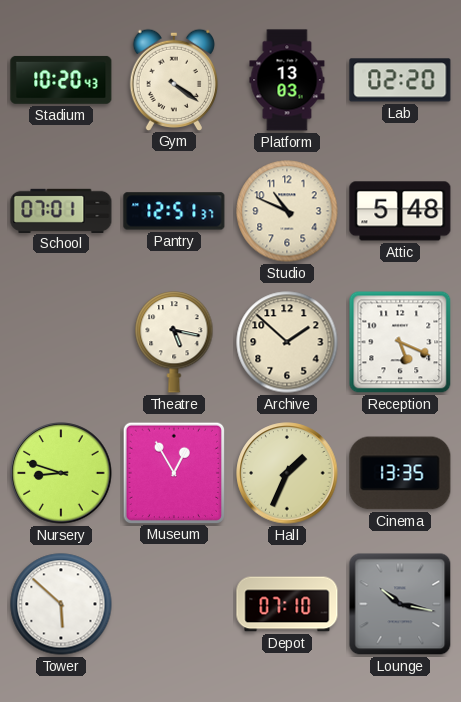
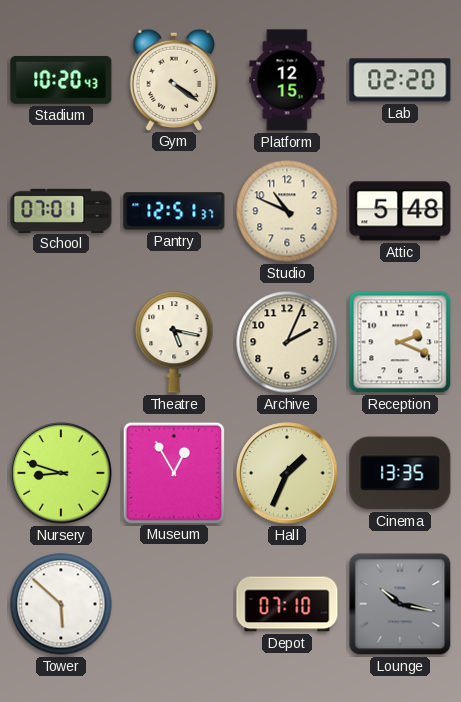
Platform: 13:03 -> 12:15
Archive: 1:52 -> 2:04
Reception: 5:19 -> 2:19
